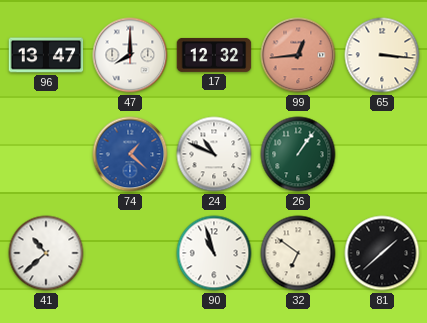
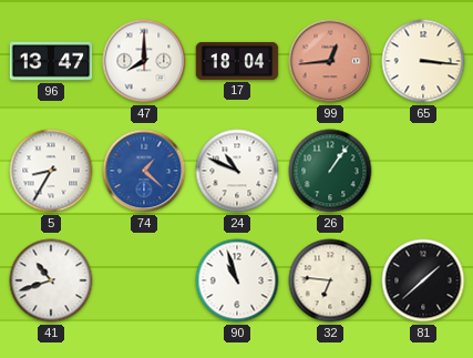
17: 12:32 -> 18:04
5: none -> 8:35
41: 10:38 -> 10:42
32: 6:51 -> 6:46
